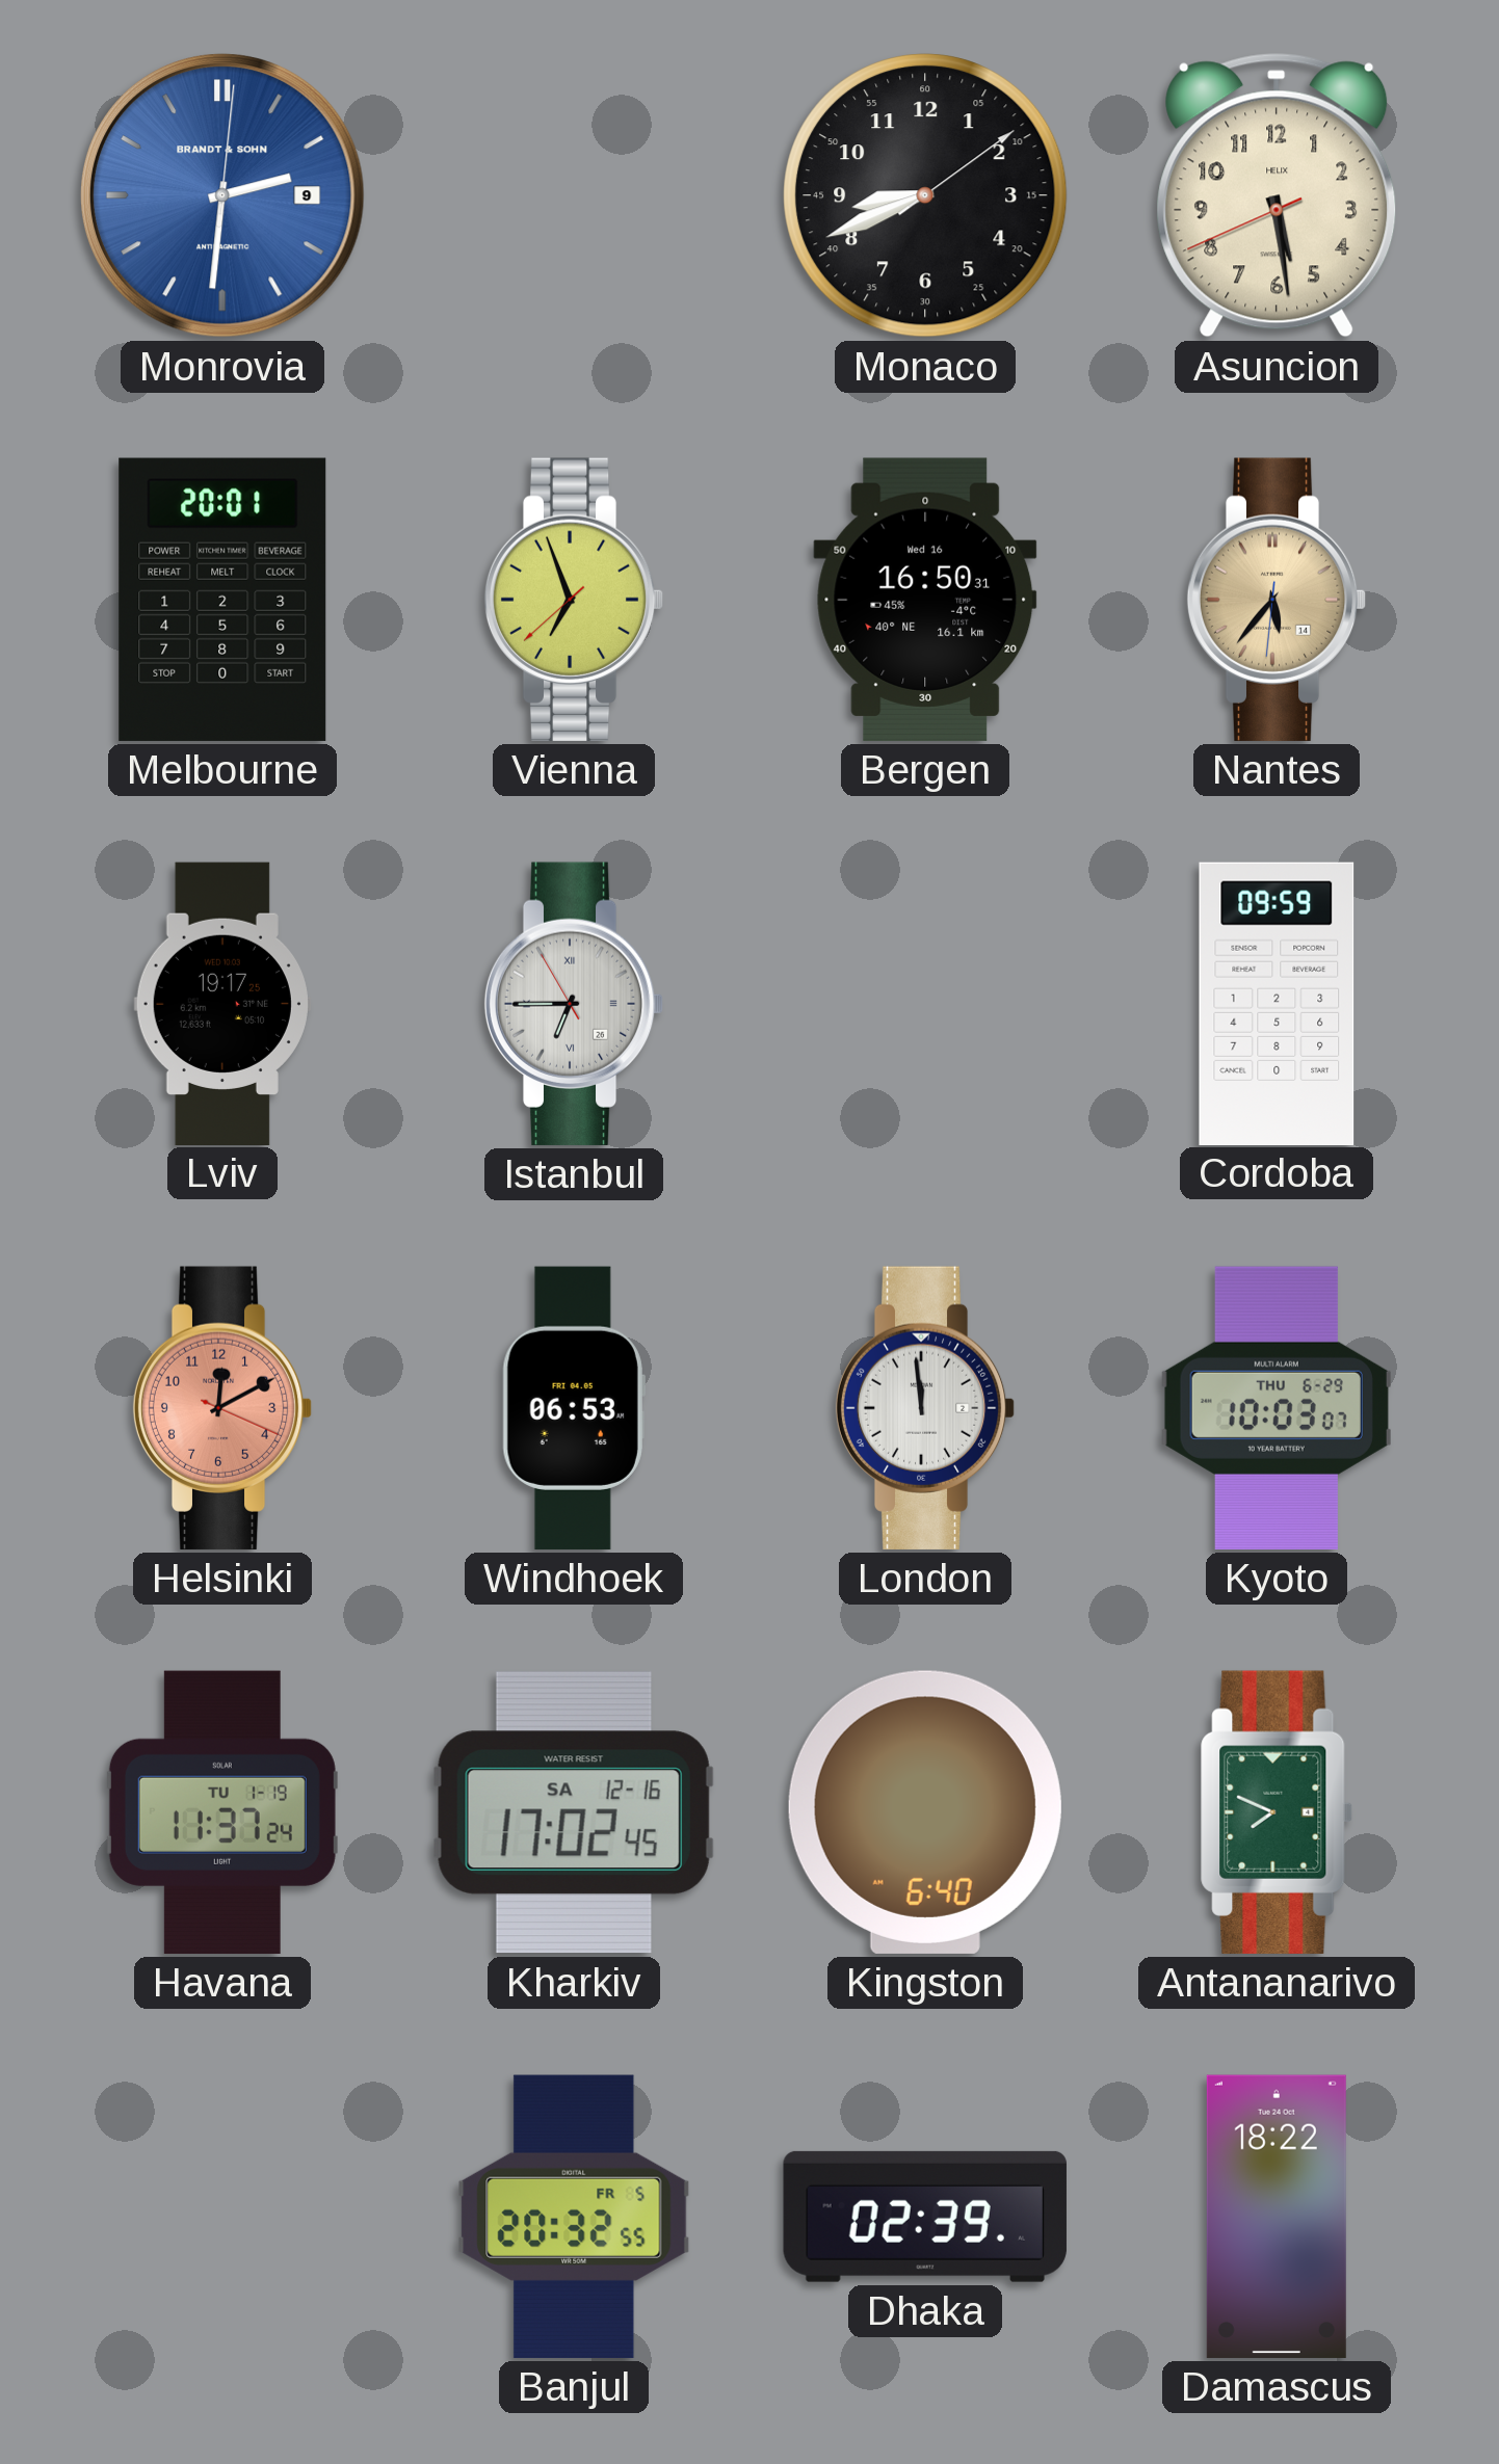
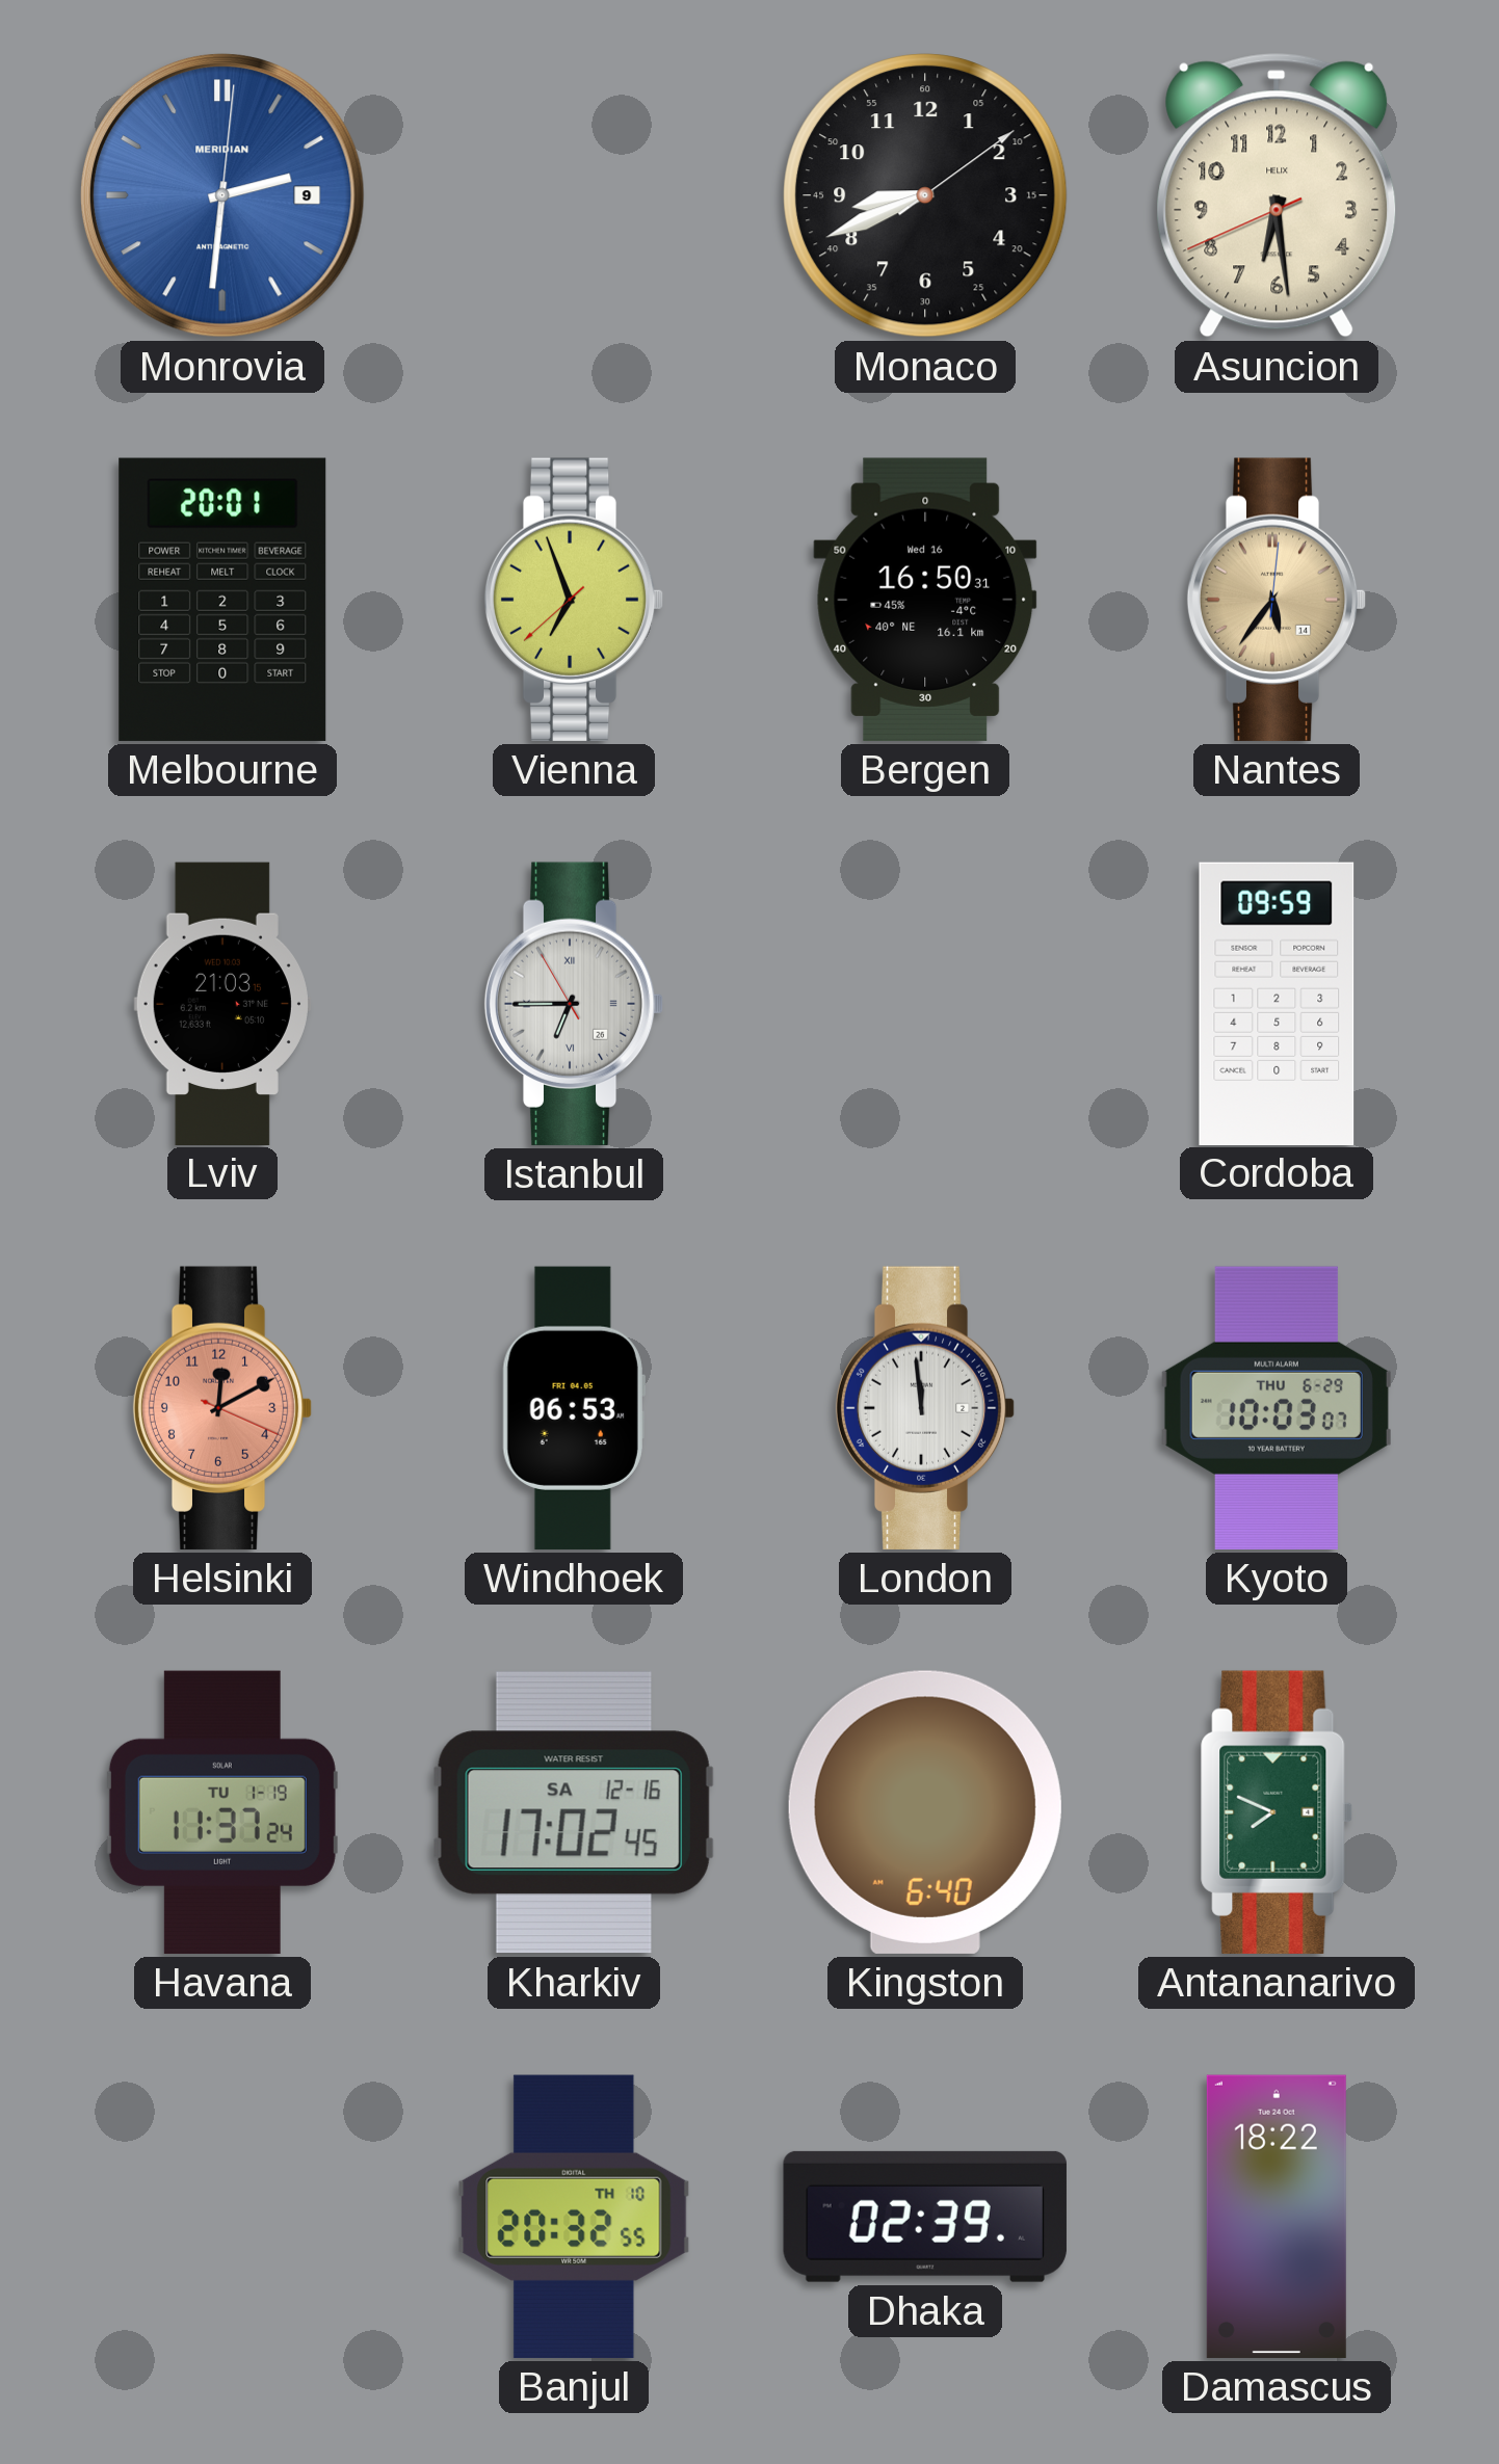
Monrovia brand: BRANDT & SOHN -> MERIDIAN
Asuncion: 5:28 -> 6:28
Nantes: 5:36:31 -> 5:36:01
Lviv: 19:17 -> 21:03
Banjul date: FR 5 -> TH 10
